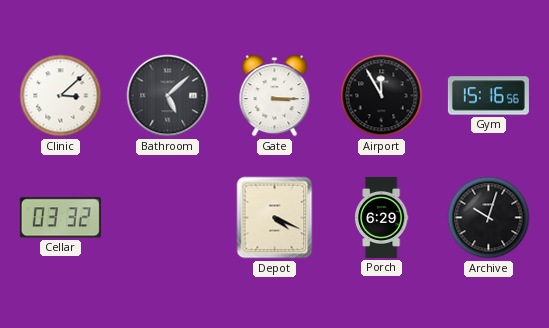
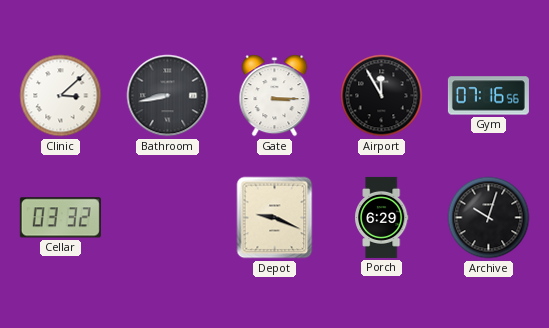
Bathroom: 5:08 -> 8:43
Gym: 15:16 -> 07:16
Depot: 4:19 -> 9:19
